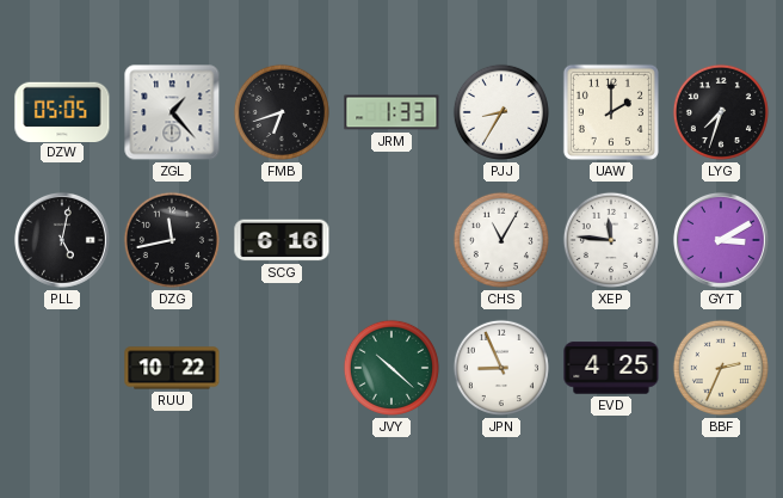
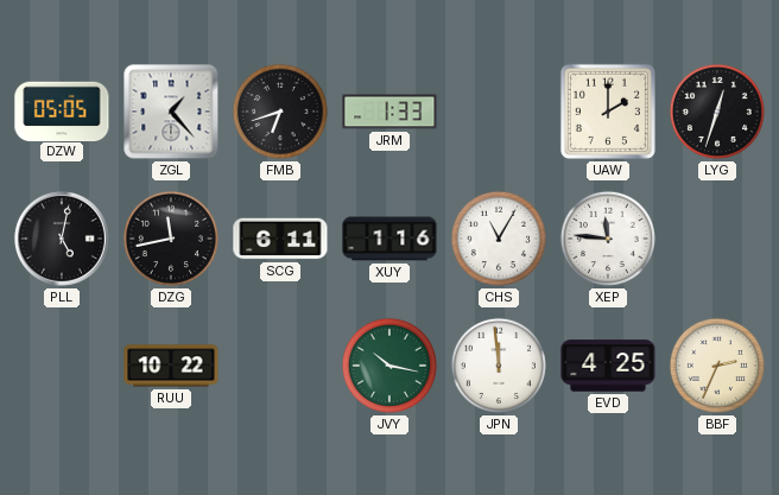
PJJ: 8:35 -> none
LYG: 7:33 -> 12:33
SCG: 6:16 -> 6:11
XUY: none -> 1:16
GYT: 3:10 -> none
JVY: 10:22 -> 10:17
JPN: 8:56 -> 11:59
